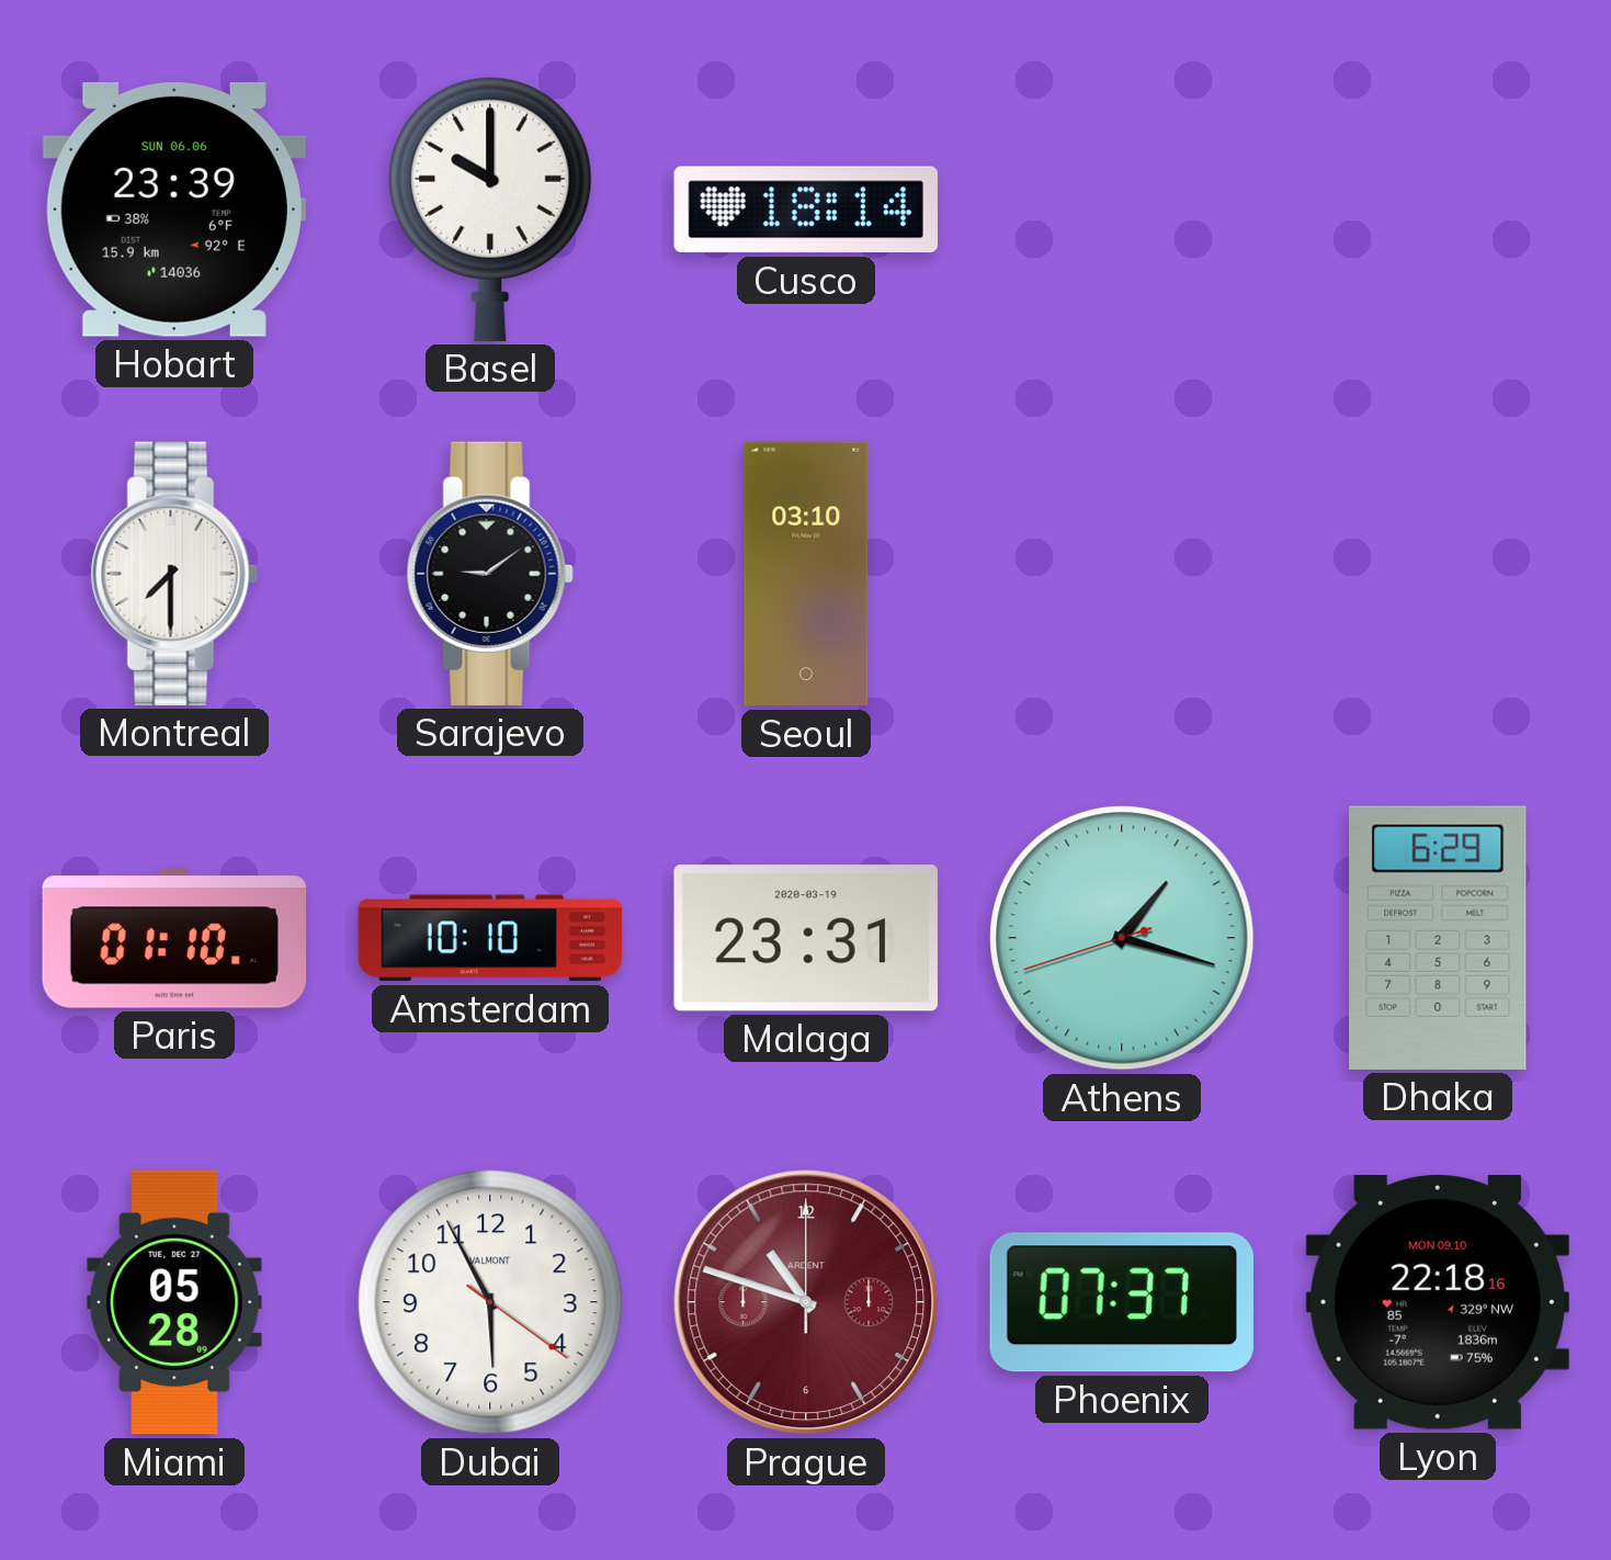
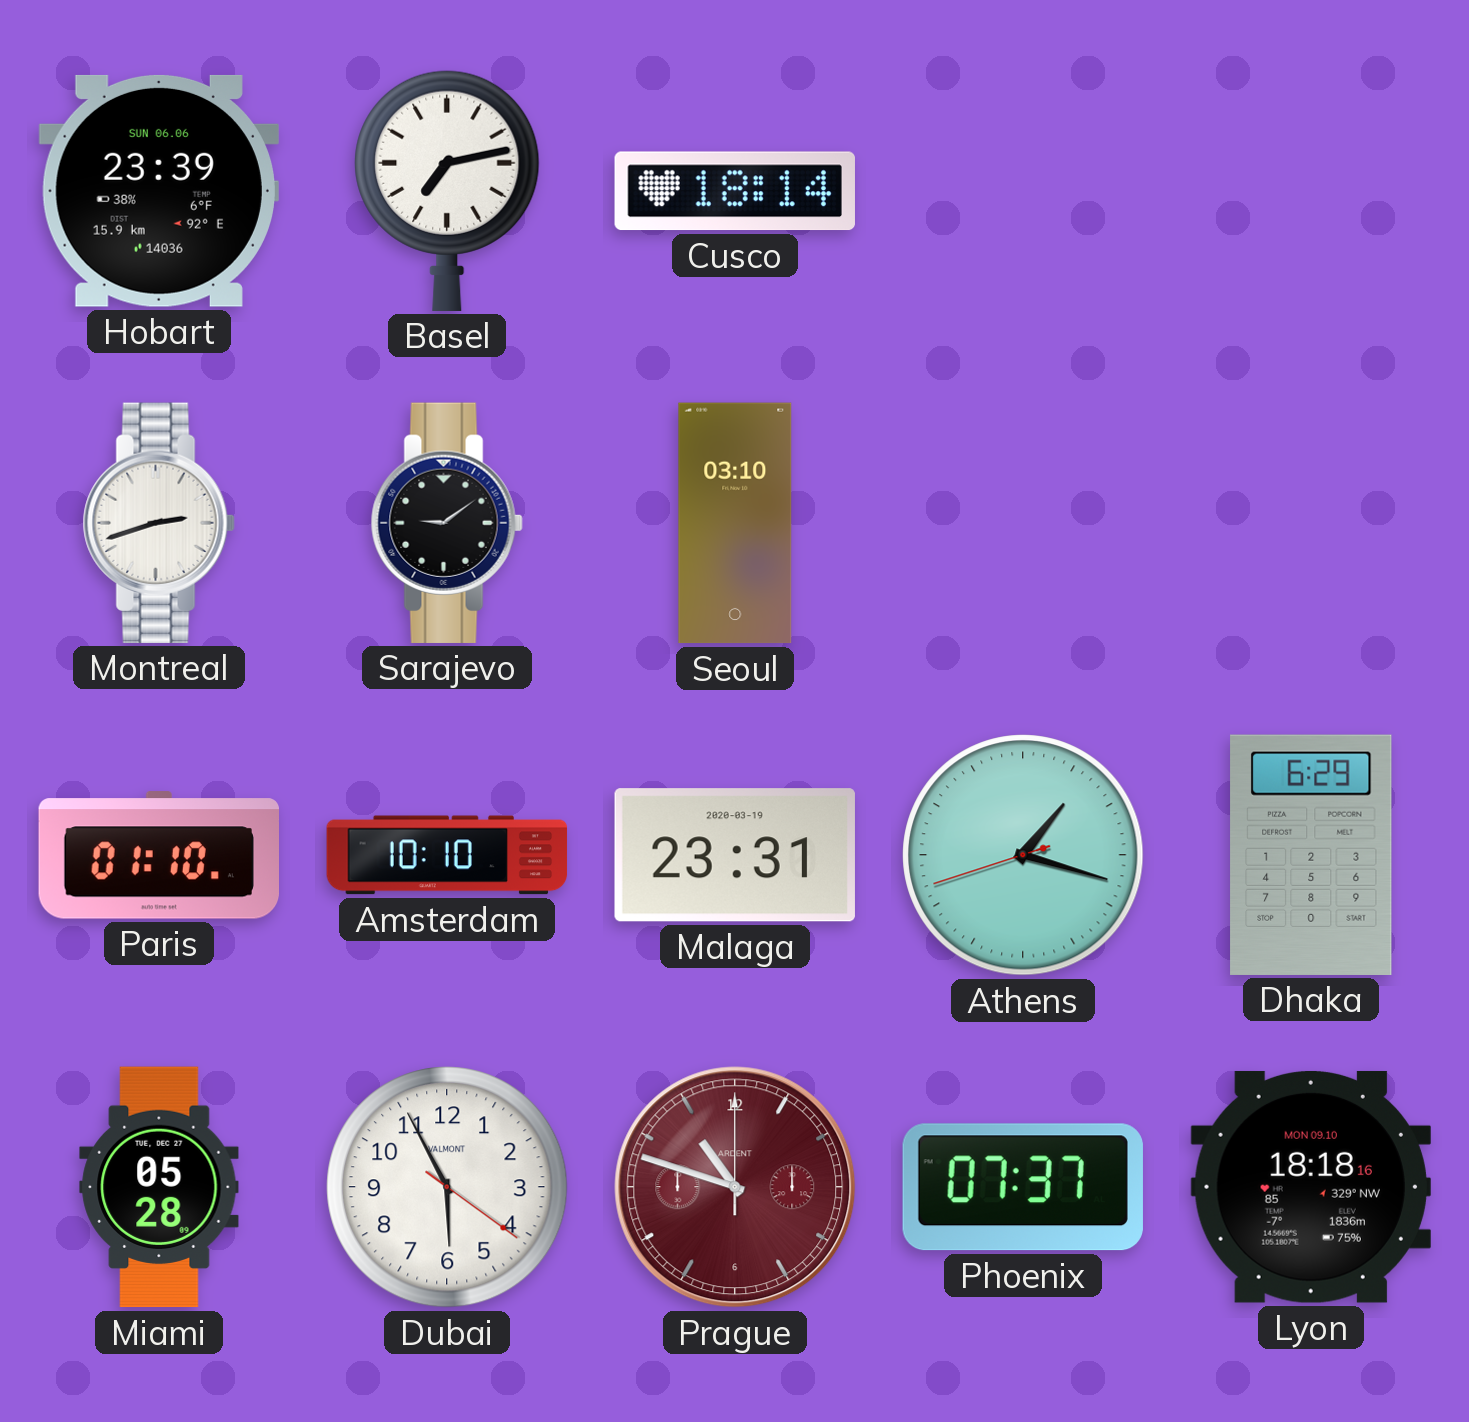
Basel: 10:00 -> 7:13
Montreal: 7:30 -> 2:42
Lyon: 22:18 -> 18:18
